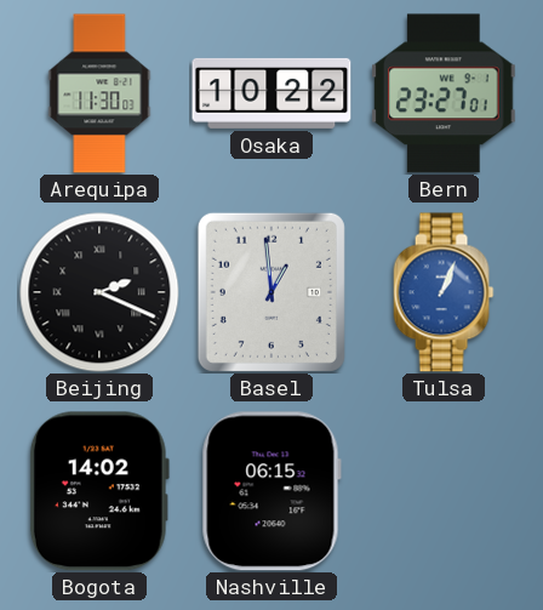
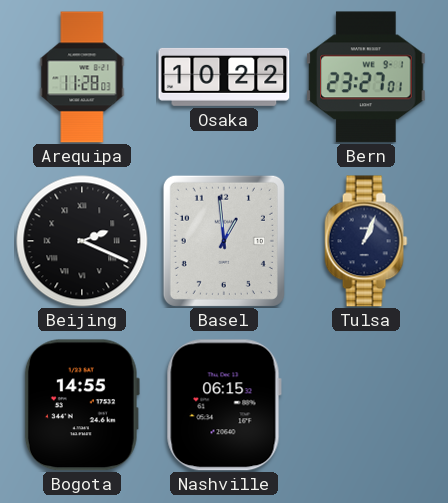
Arequipa: 11:30 -> 11:28
Tulsa dial: blue -> navy
Bogota: 14:02 -> 14:55
